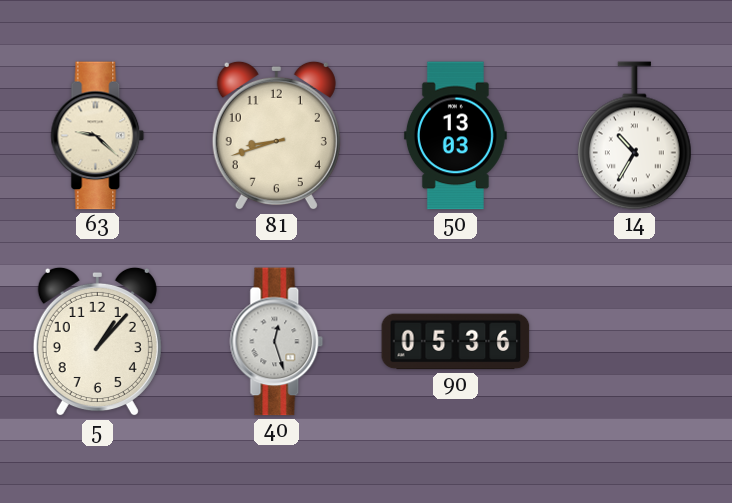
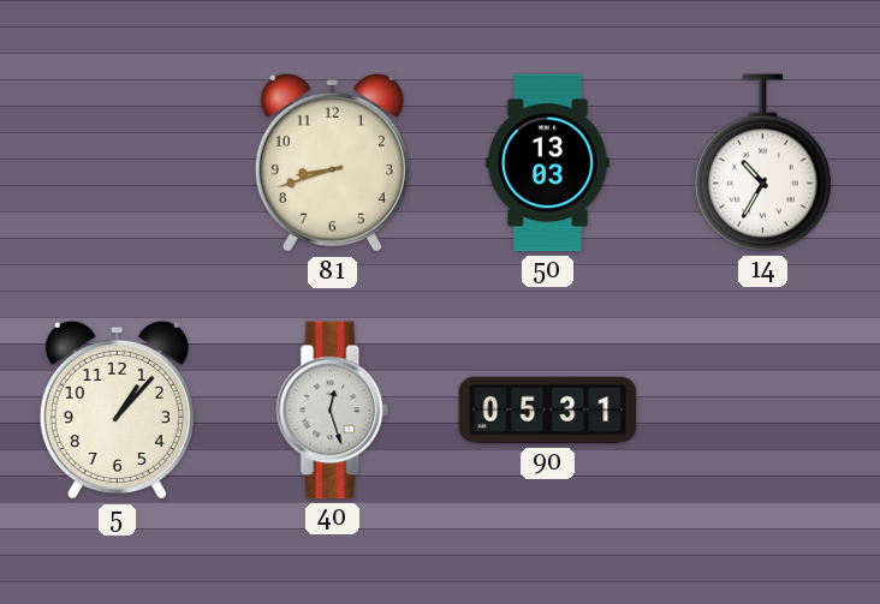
63: 9:22 -> none
90: 05:36 -> 05:31
